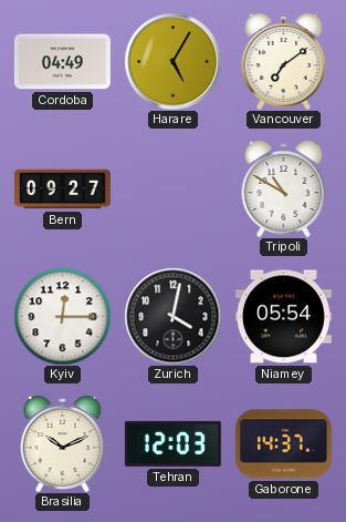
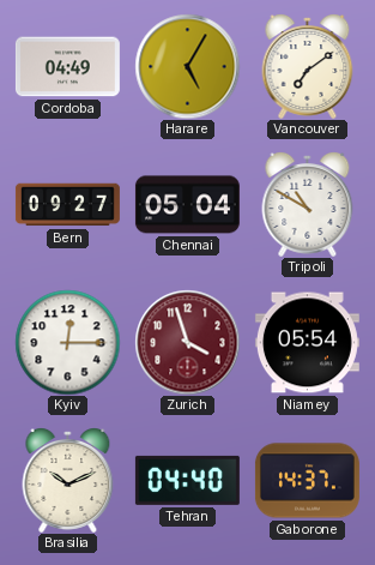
Chennai: none -> 05:04
Zurich: 4:02 -> 3:57
Zurich dial: black -> burgundy
Tehran: 12:03 -> 04:40
